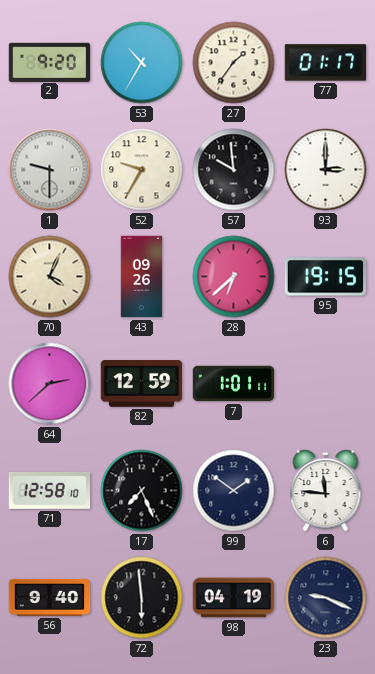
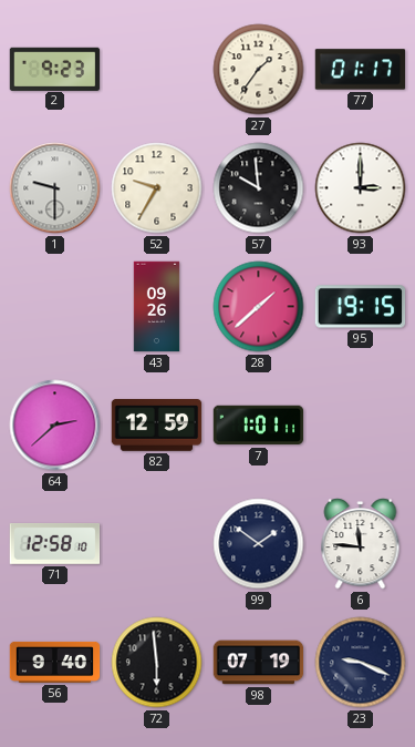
2: 9:20 -> 9:23
53: 10:35 -> none
70: 4:04 -> none
28: 6:38 -> 1:38
17: 7:26 -> none
98: 04:19 -> 07:19
